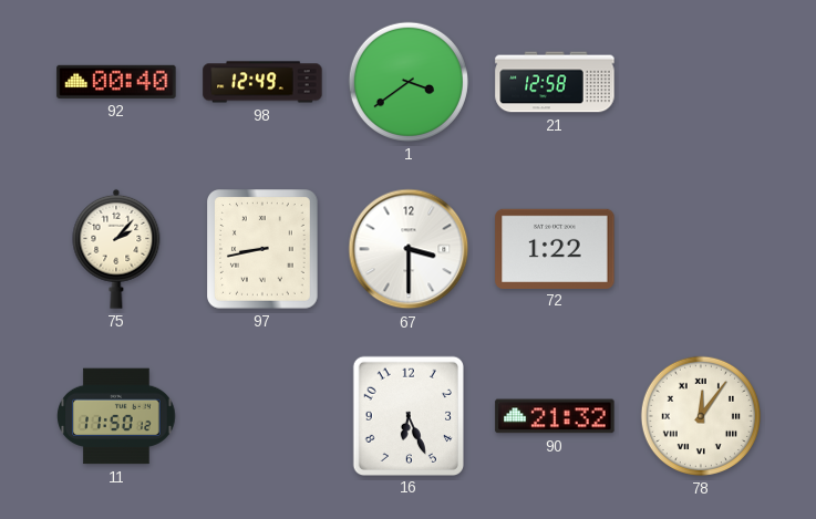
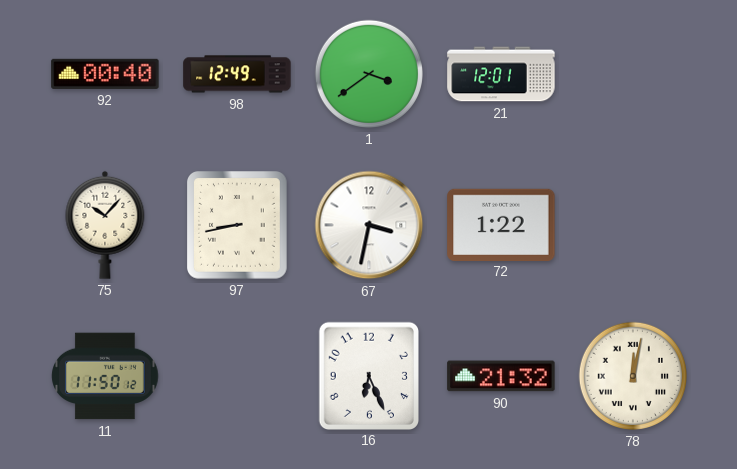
21: 12:58 -> 12:01
75: 2:07 -> 10:07
67: 3:30 -> 3:32
78: 12:06 -> 12:02
